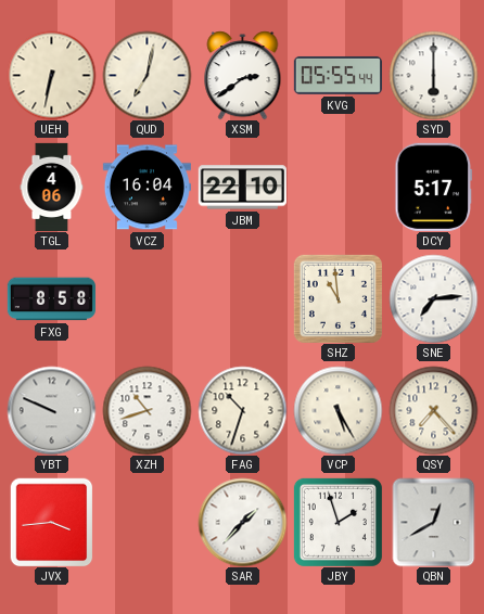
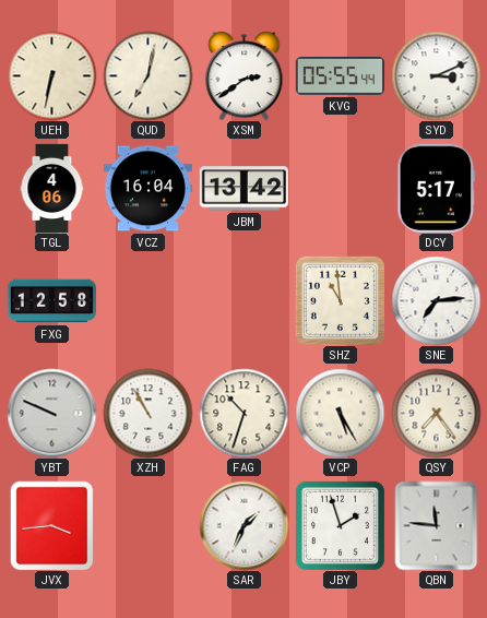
SYD: 6:00 -> 3:11
JBM: 22:10 -> 13:42
FXG: 8:58 -> 12:58
XZH: 10:42 -> 10:55
QSY: 7:23 -> 7:24
SAR: 1:37 -> 1:34
QBN: 12:40 -> 11:46
